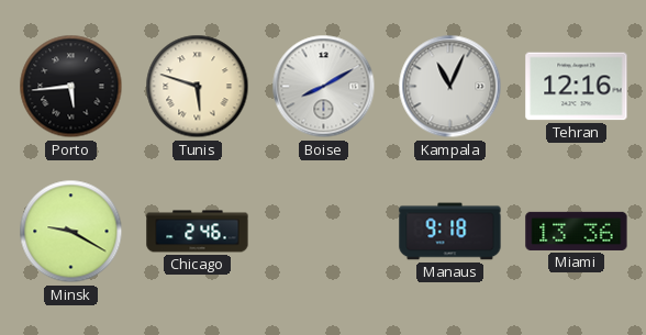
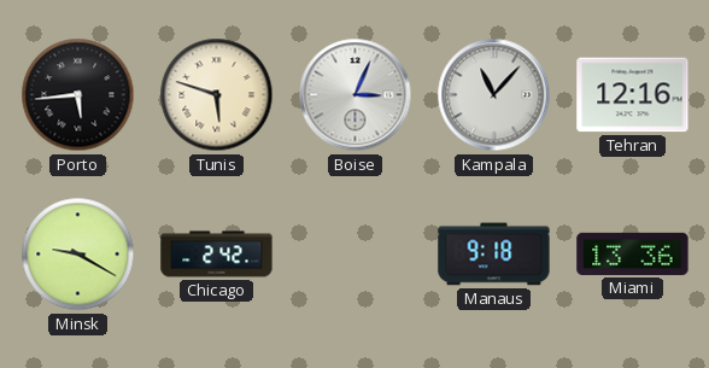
Boise: 8:10 -> 3:04
Kampala: 11:04 -> 11:07
Chicago: 2:46 -> 2:42
